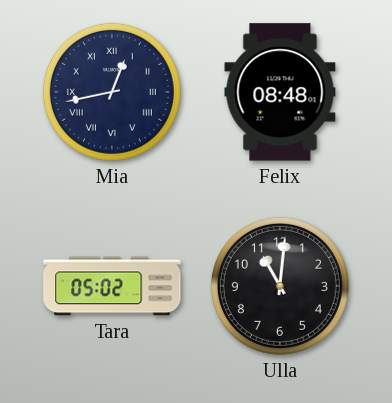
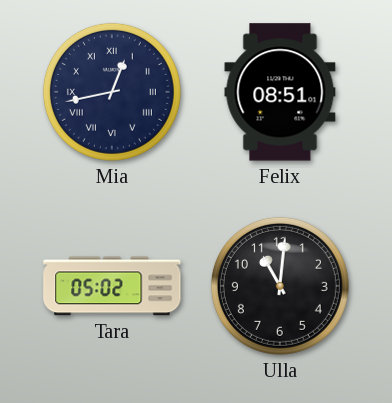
Felix: 08:48 -> 08:51
